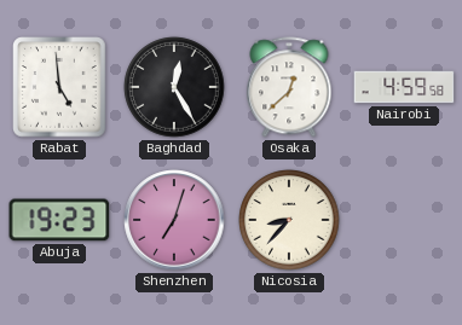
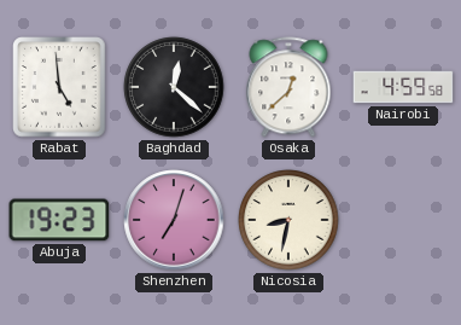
Baghdad: 12:25 -> 12:22
Nicosia: 8:37 -> 8:32
